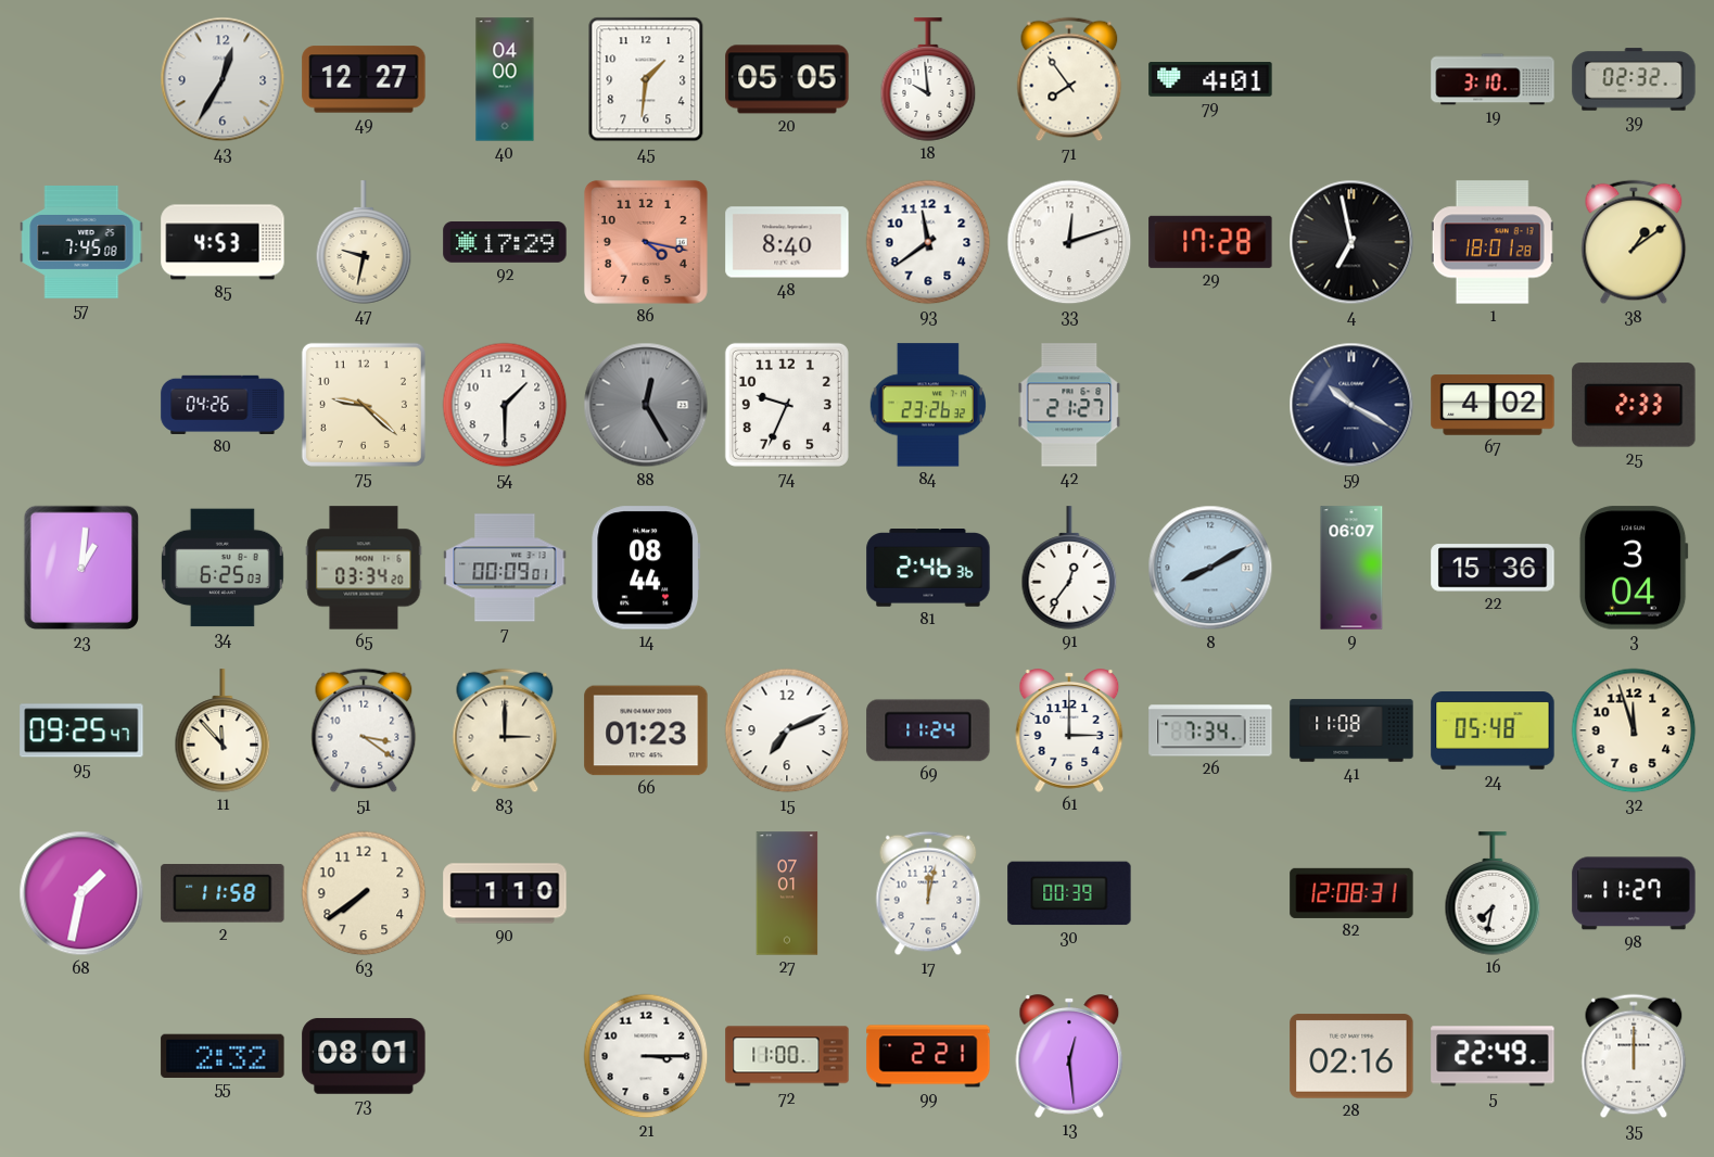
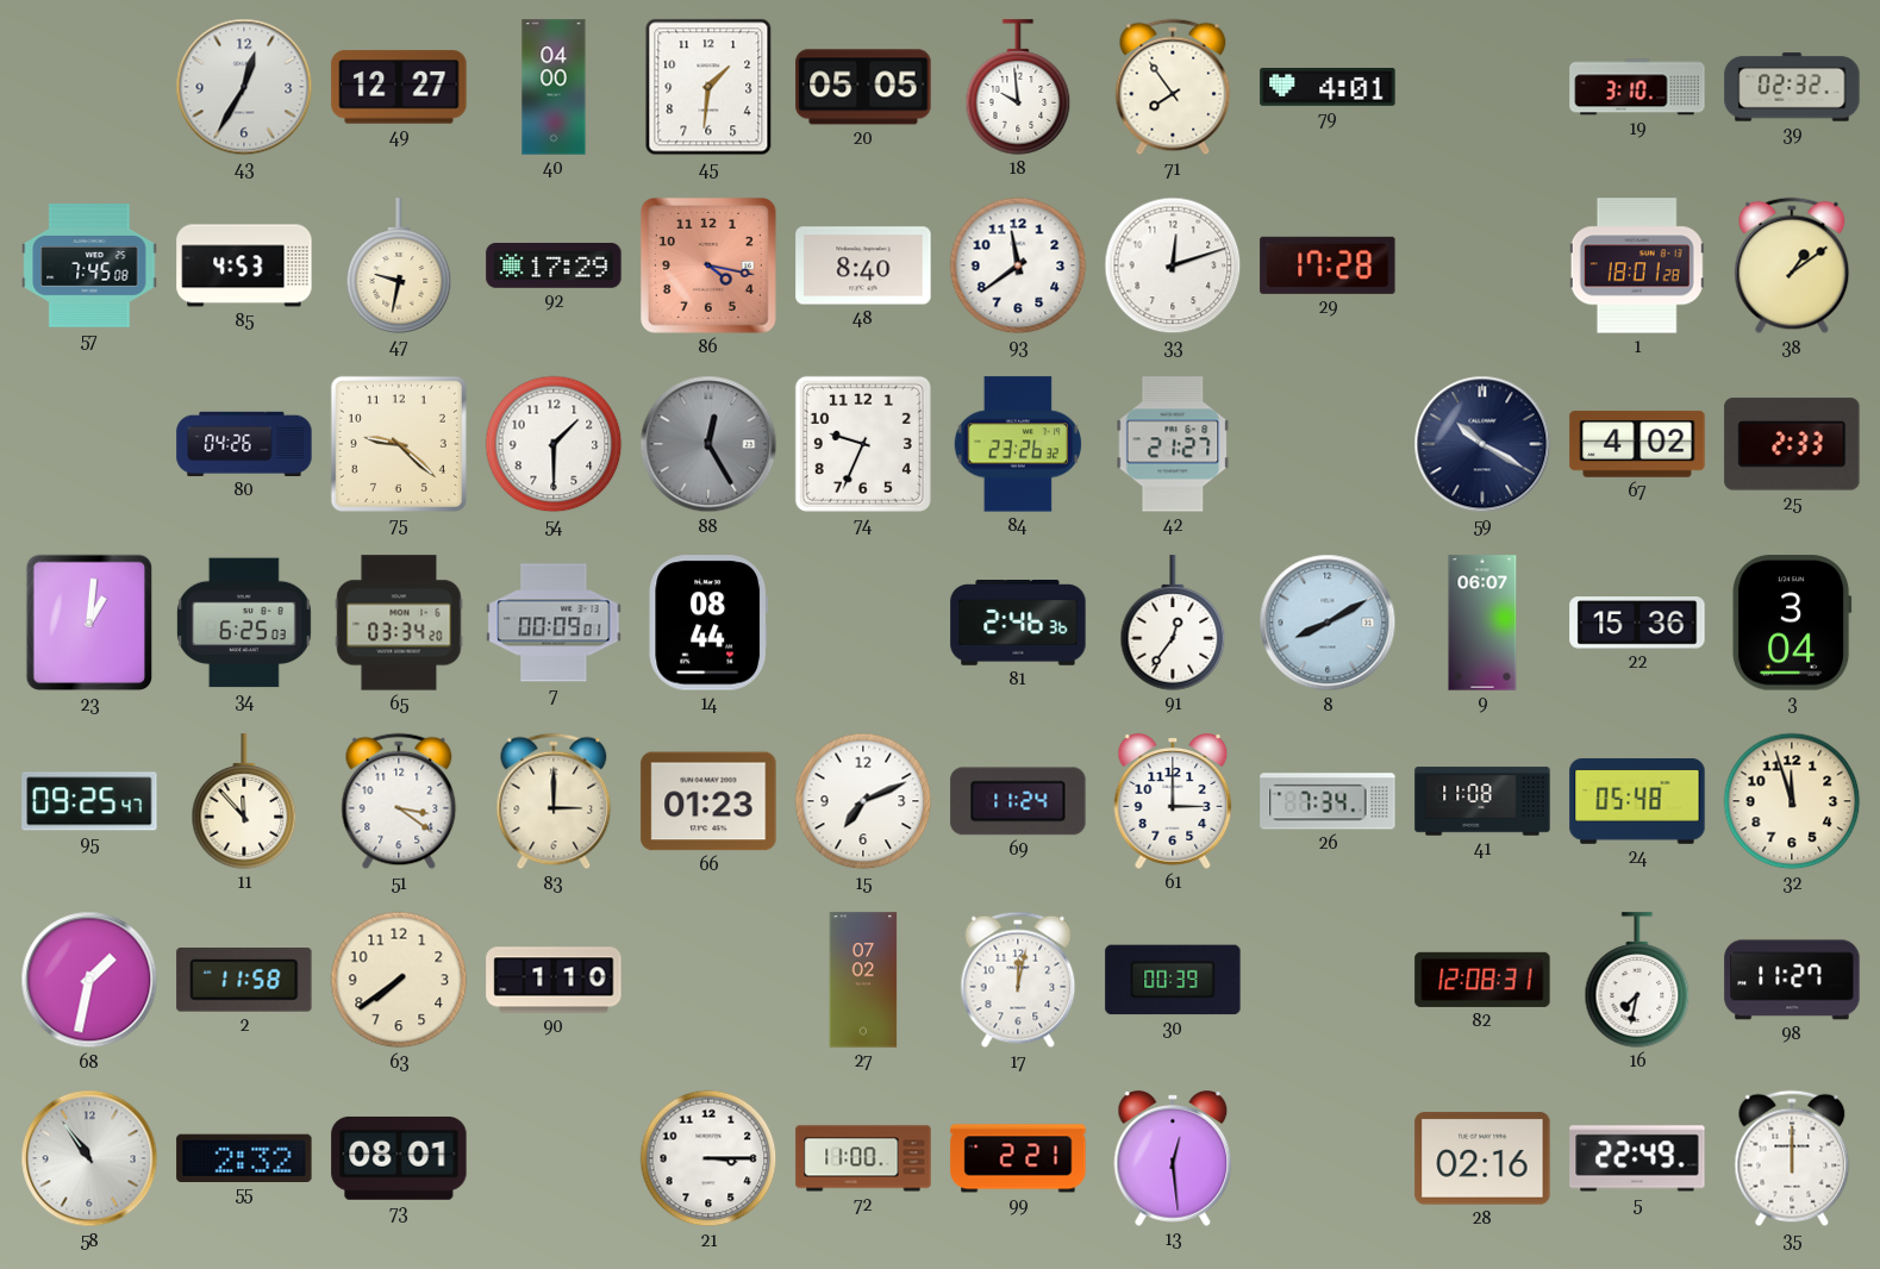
4: 6:58 -> none
27: 07:01 -> 07:02
58: none -> 10:54
